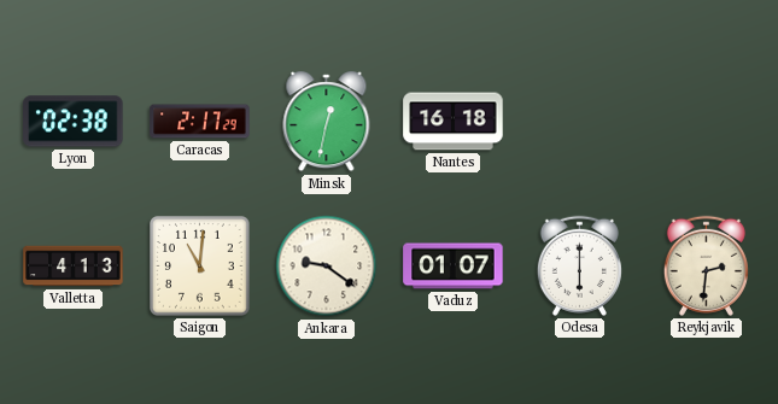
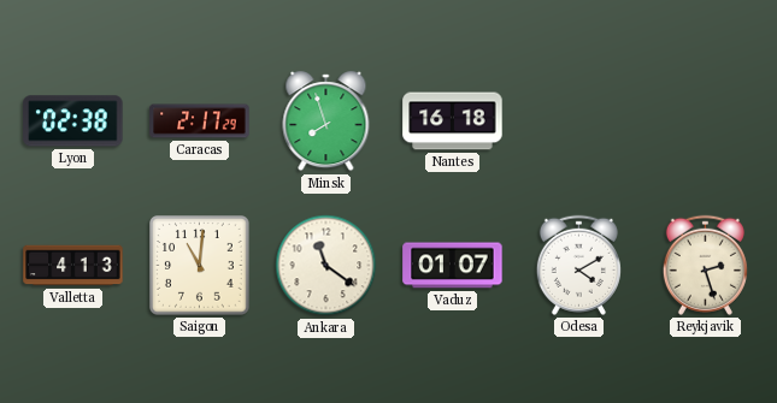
Minsk: 12:32 -> 7:57
Ankara: 9:21 -> 11:21
Odesa: 6:00 -> 4:10
Reykjavik: 2:31 -> 2:27
